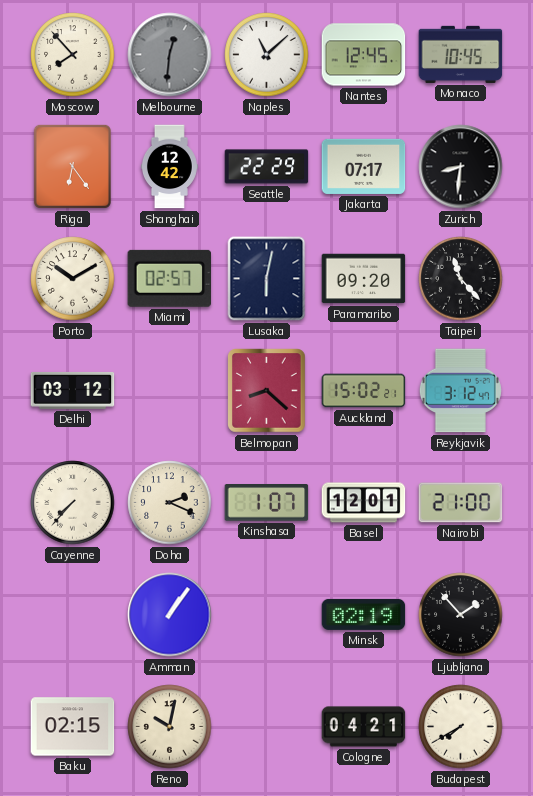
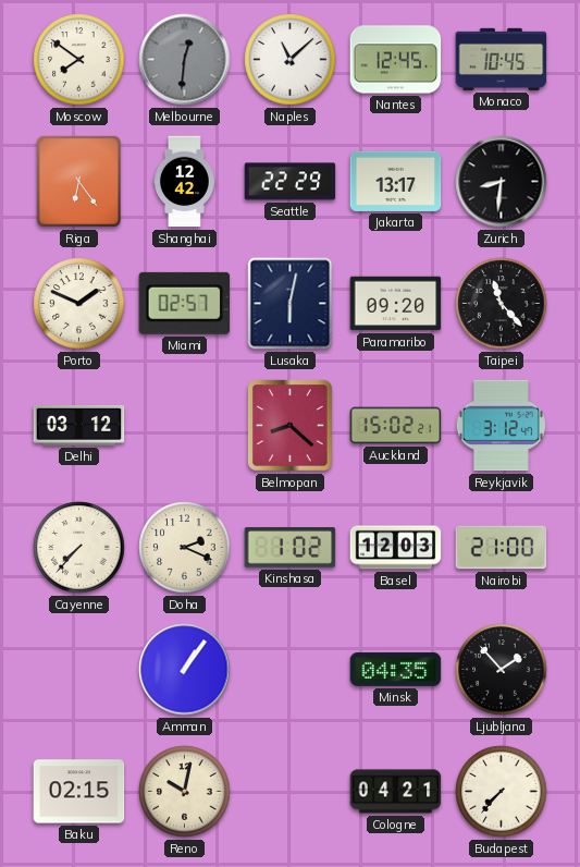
Moscow: 7:53 -> 7:51
Jakarta: 07:17 -> 13:17
Porto: 10:10 -> 1:49
Kinshasa: 1:07 -> 1:02
Basel: 12:01 -> 12:03
Minsk: 02:19 -> 04:35
Budapest: 7:40 -> 7:37
